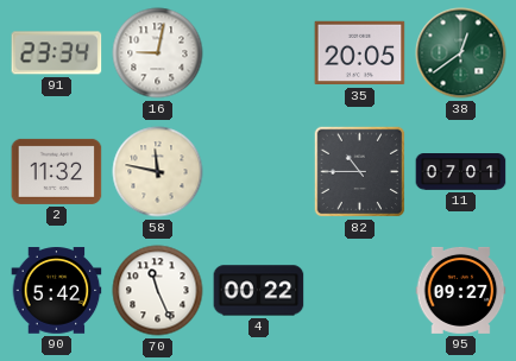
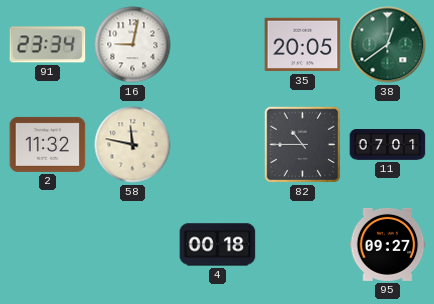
90: 5:42 -> none
70: 11:26 -> none
4: 00:22 -> 00:18
